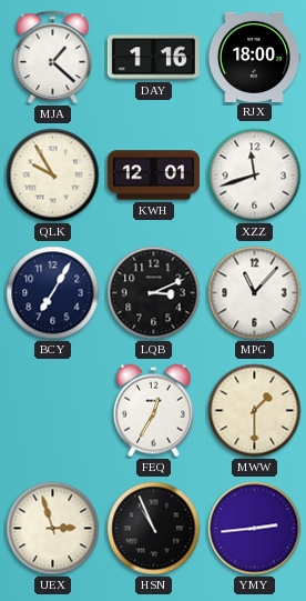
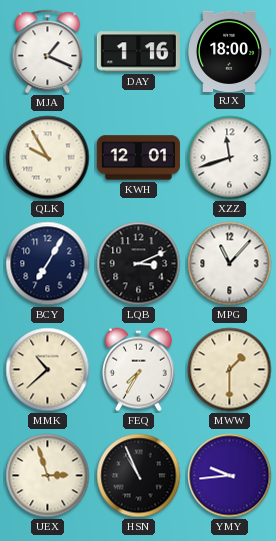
MJA: 1:22 -> 1:19
MMK: none -> 10:38
FEQ: 12:35 -> 7:35
YMY: 2:44 -> 9:44
